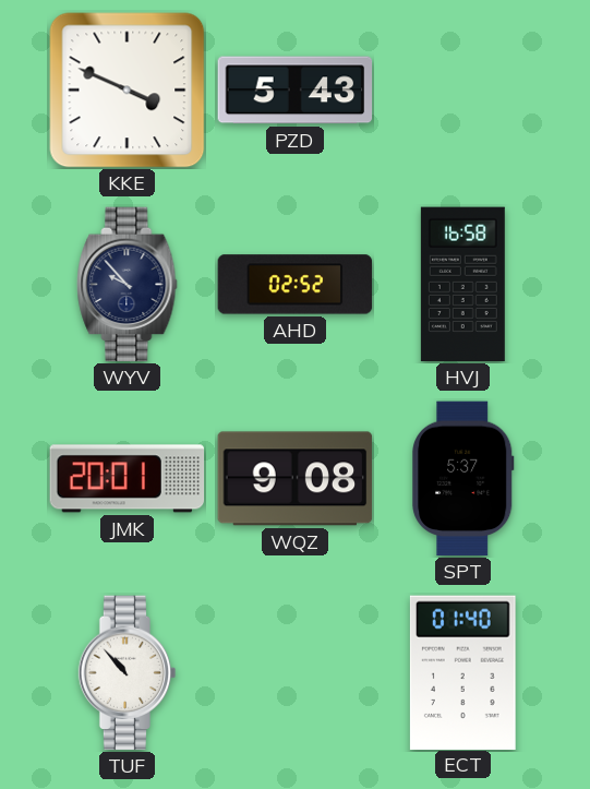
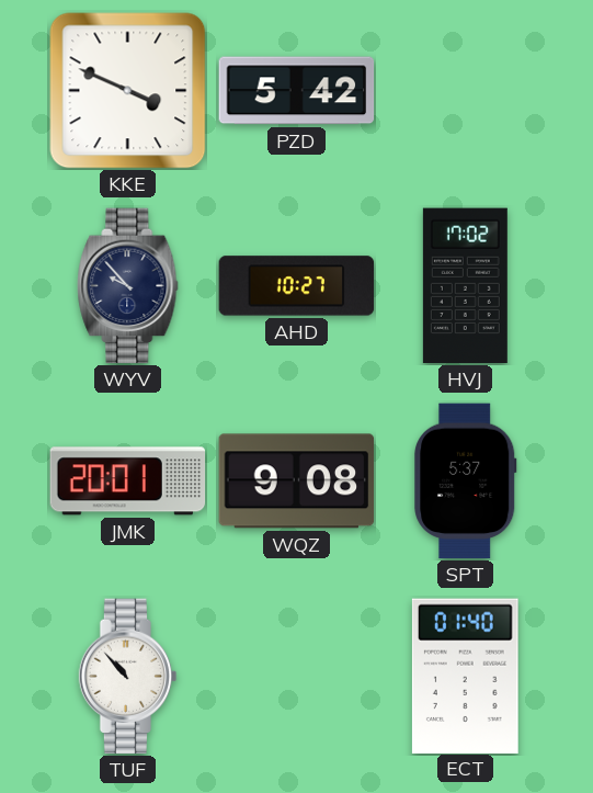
PZD: 5:43 -> 5:42
AHD: 02:52 -> 10:27
HVJ: 16:58 -> 17:02
